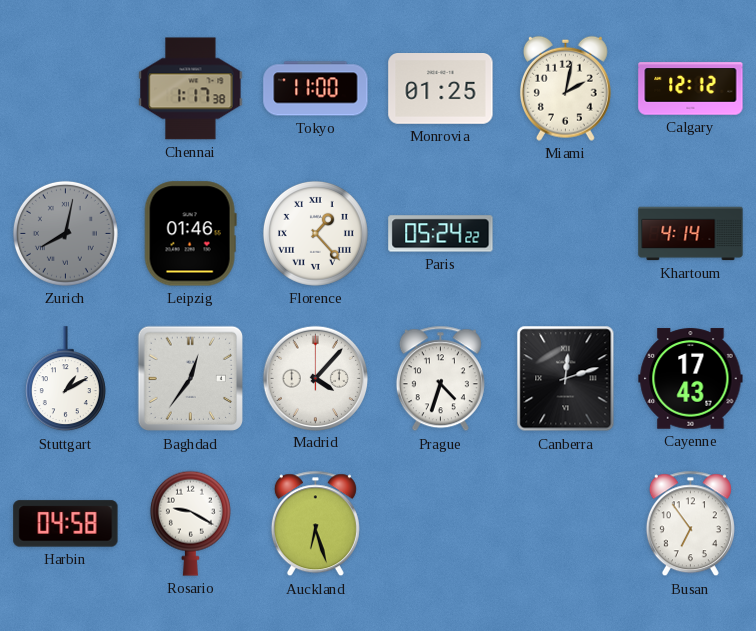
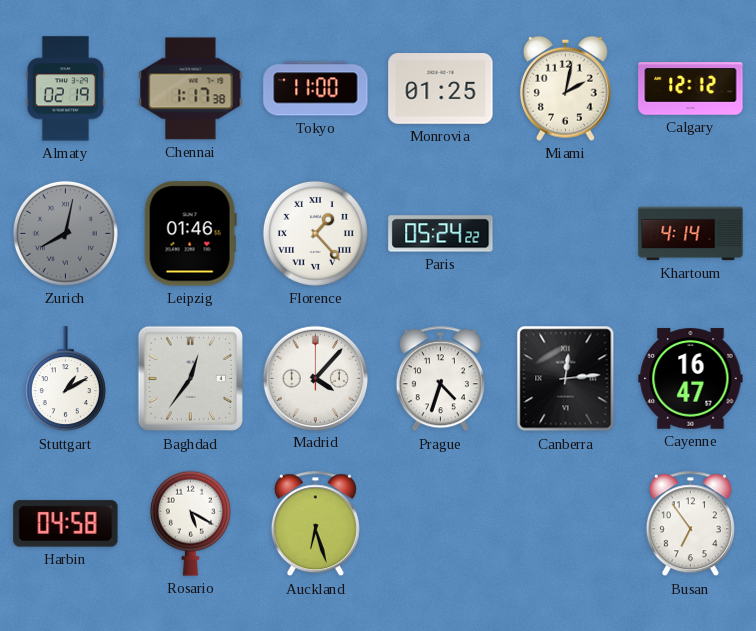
Almaty: none -> 02:19
Canberra: 12:12 -> 12:14
Cayenne: 17:43 -> 16:47
Rosario: 9:20 -> 5:20
